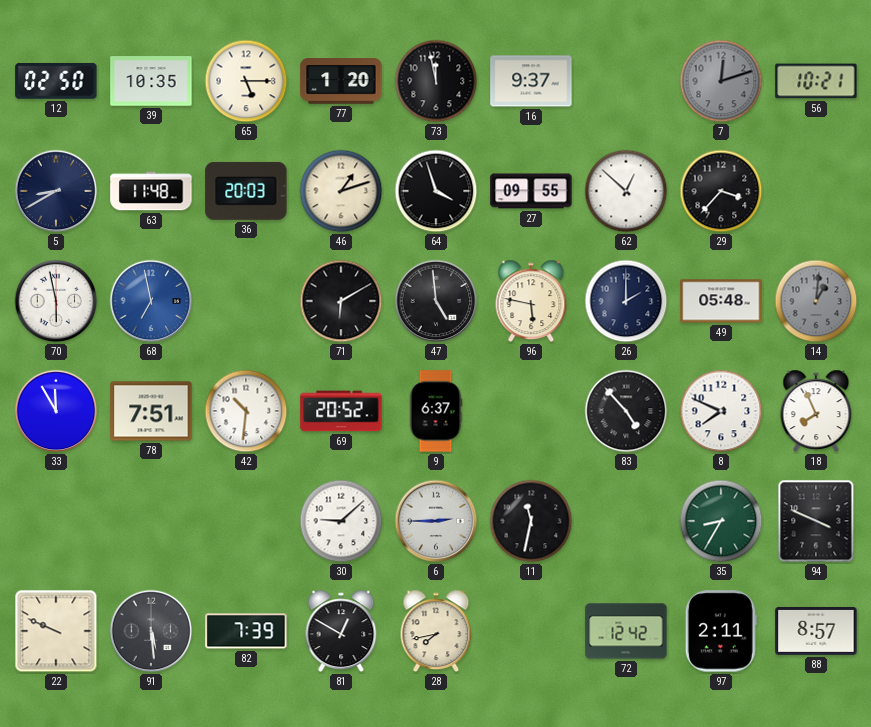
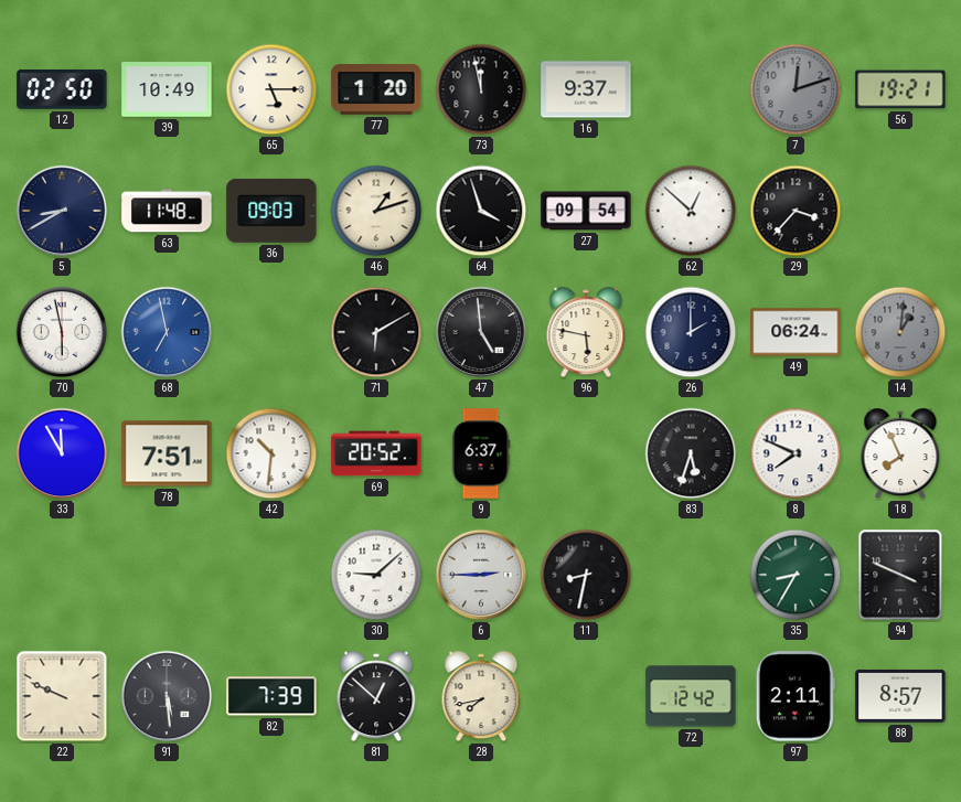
39: 10:35 -> 10:49
56: 10:21 -> 19:21
36: 20:03 -> 09:03
27: 09:55 -> 09:54
49: 05:48 -> 06:24
83: 4:53 -> 5:33
11: 11:32 -> 8:32
81: 12:50 -> 12:52
